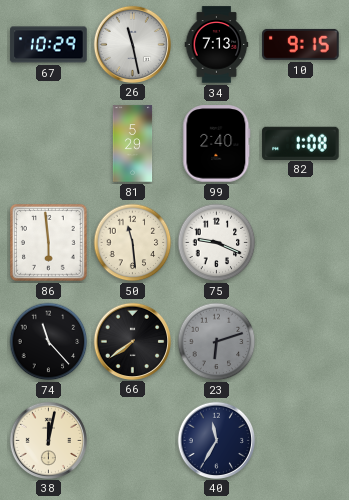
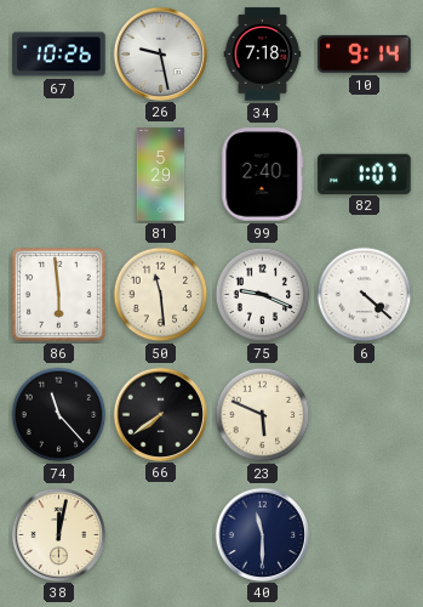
67: 10:29 -> 10:26
26: 11:28 -> 9:28
34: 7:13 -> 7:18
10: 9:15 -> 9:14
82: 1:08 -> 1:07
6: none -> 4:22
23: 6:12 -> 5:49
23 dial: grey -> cream
40: 11:35 -> 11:30
